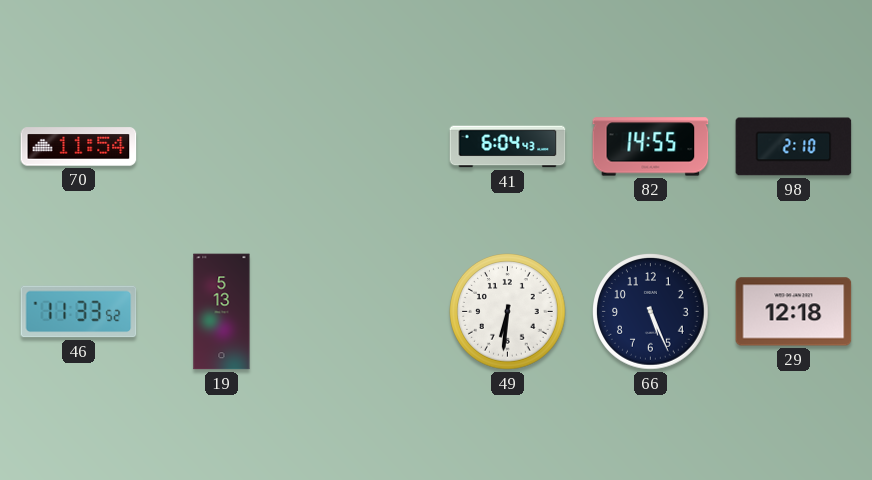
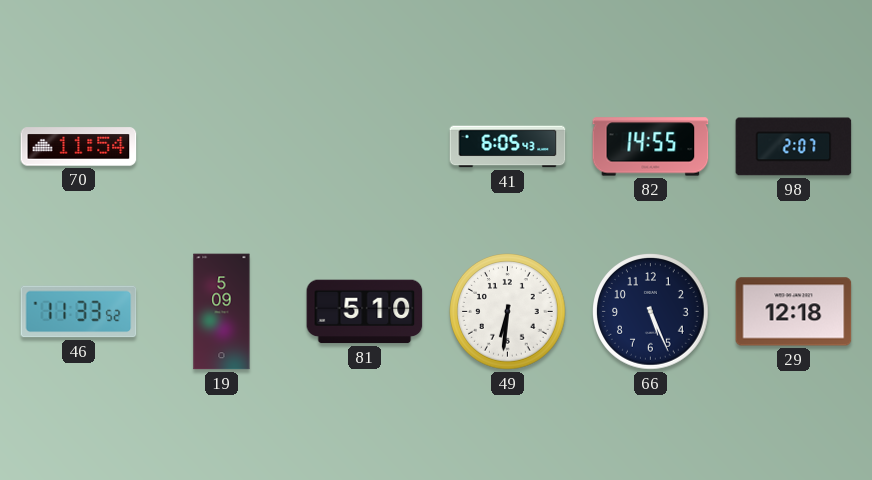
41: 6:04 -> 6:05
98: 2:10 -> 2:07
19: 5:13 -> 5:09
81: none -> 5:10
